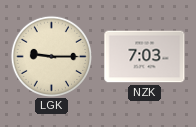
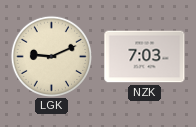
LGK: 9:15 -> 9:11
